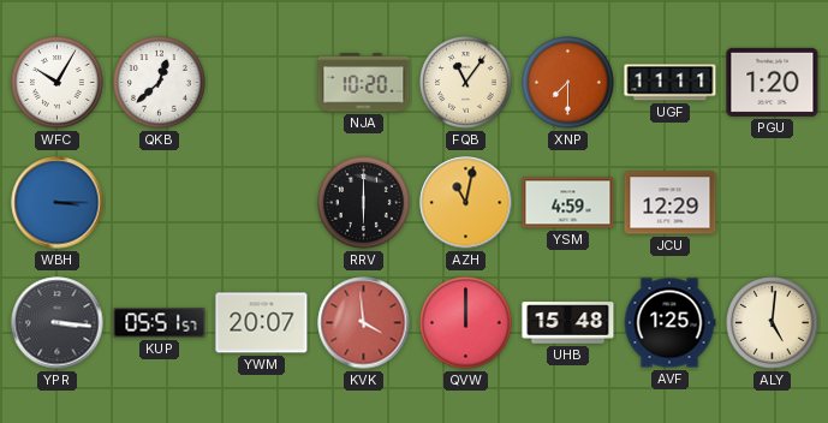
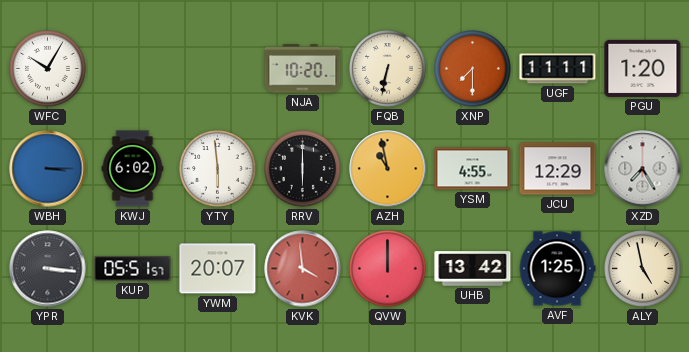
QKB: 12:38 -> none
FQB: 11:06 -> 6:32
KWJ: none -> 6:02
YTY: none -> 5:59
AZH: 11:02 -> 10:58
YSM: 4:59 -> 4:55
XZD: none -> 7:25
UHB: 15:48 -> 13:42
ALY: 5:01 -> 4:58
